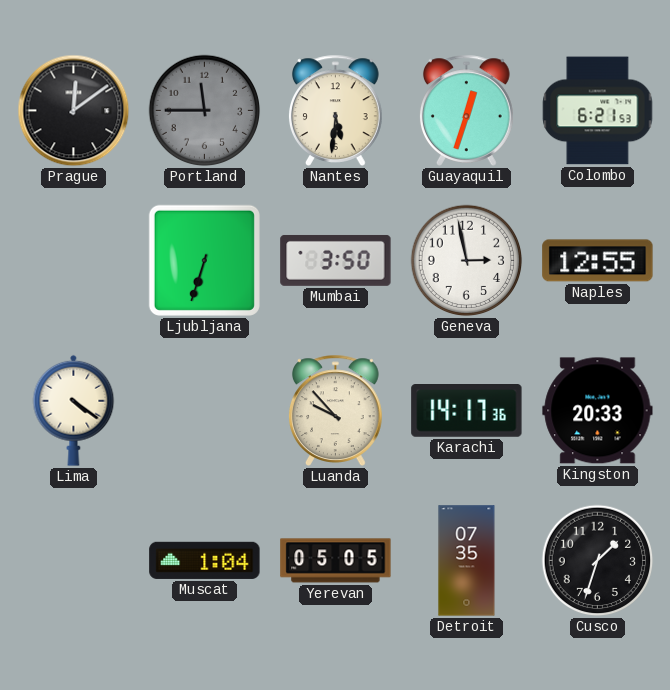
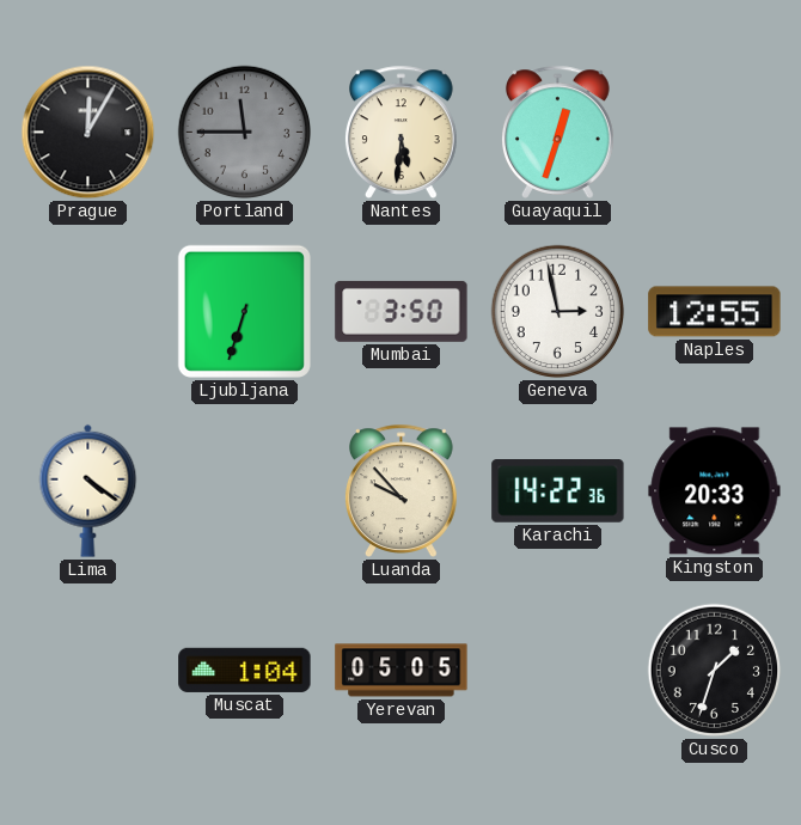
Prague: 12:09 -> 12:05
Colombo: 6:21 -> none
Karachi: 14:17 -> 14:22
Detroit: 07:35 -> none
